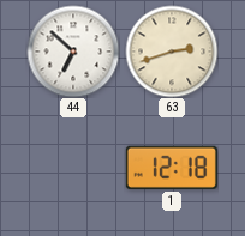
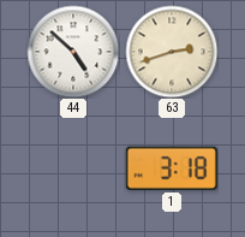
44: 6:52 -> 4:52
1: 12:18 -> 3:18
